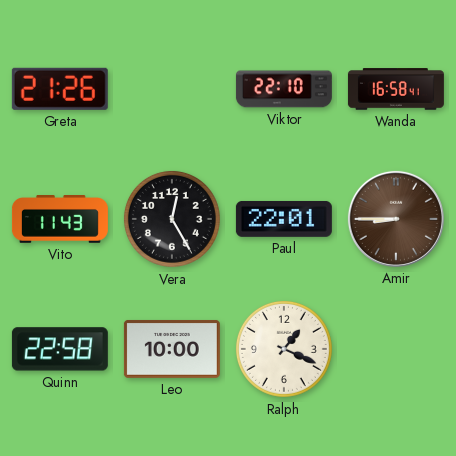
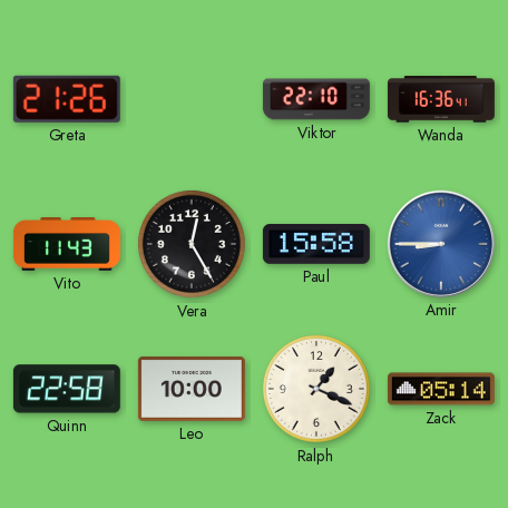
Wanda: 16:58 -> 16:36
Paul: 22:01 -> 15:58
Amir dial: brown -> blue
Zack: none -> 05:14
